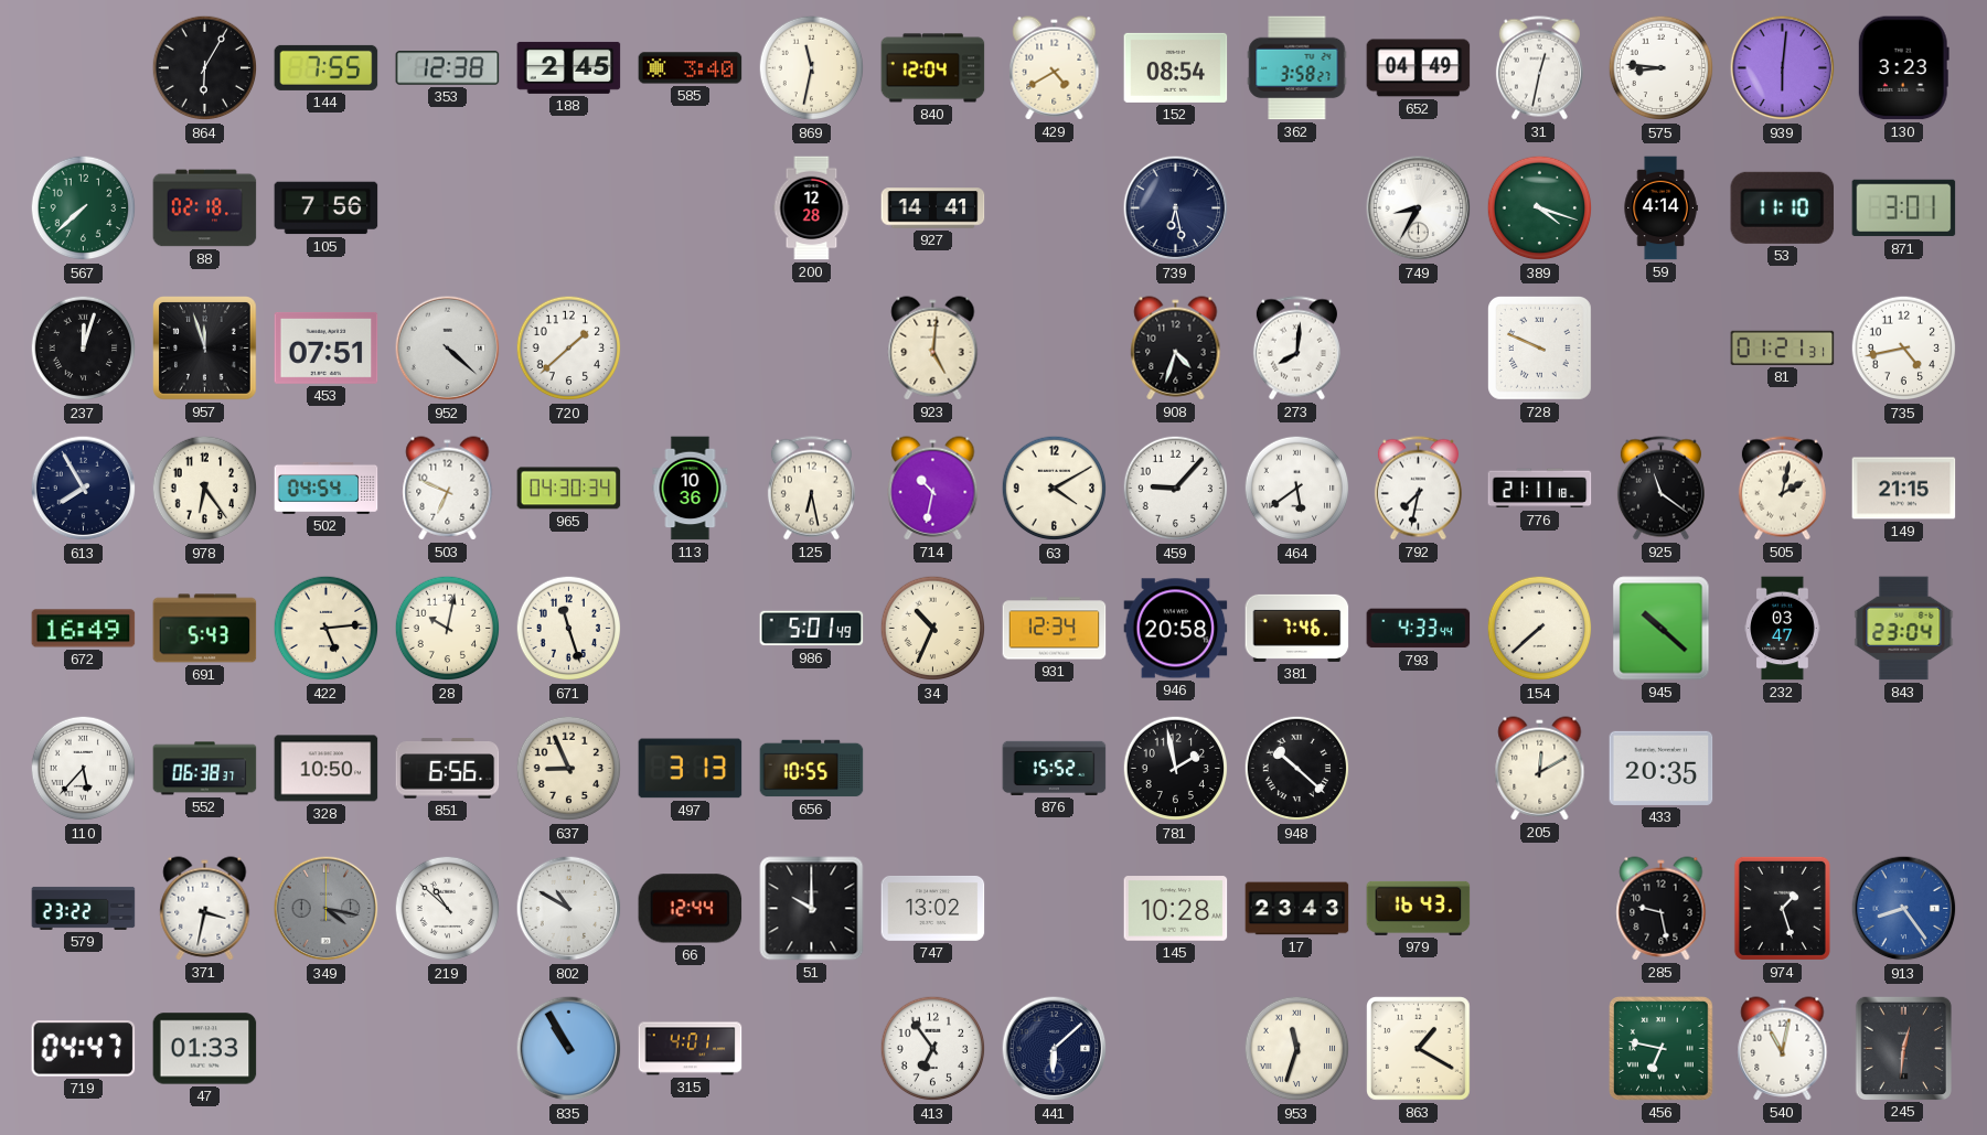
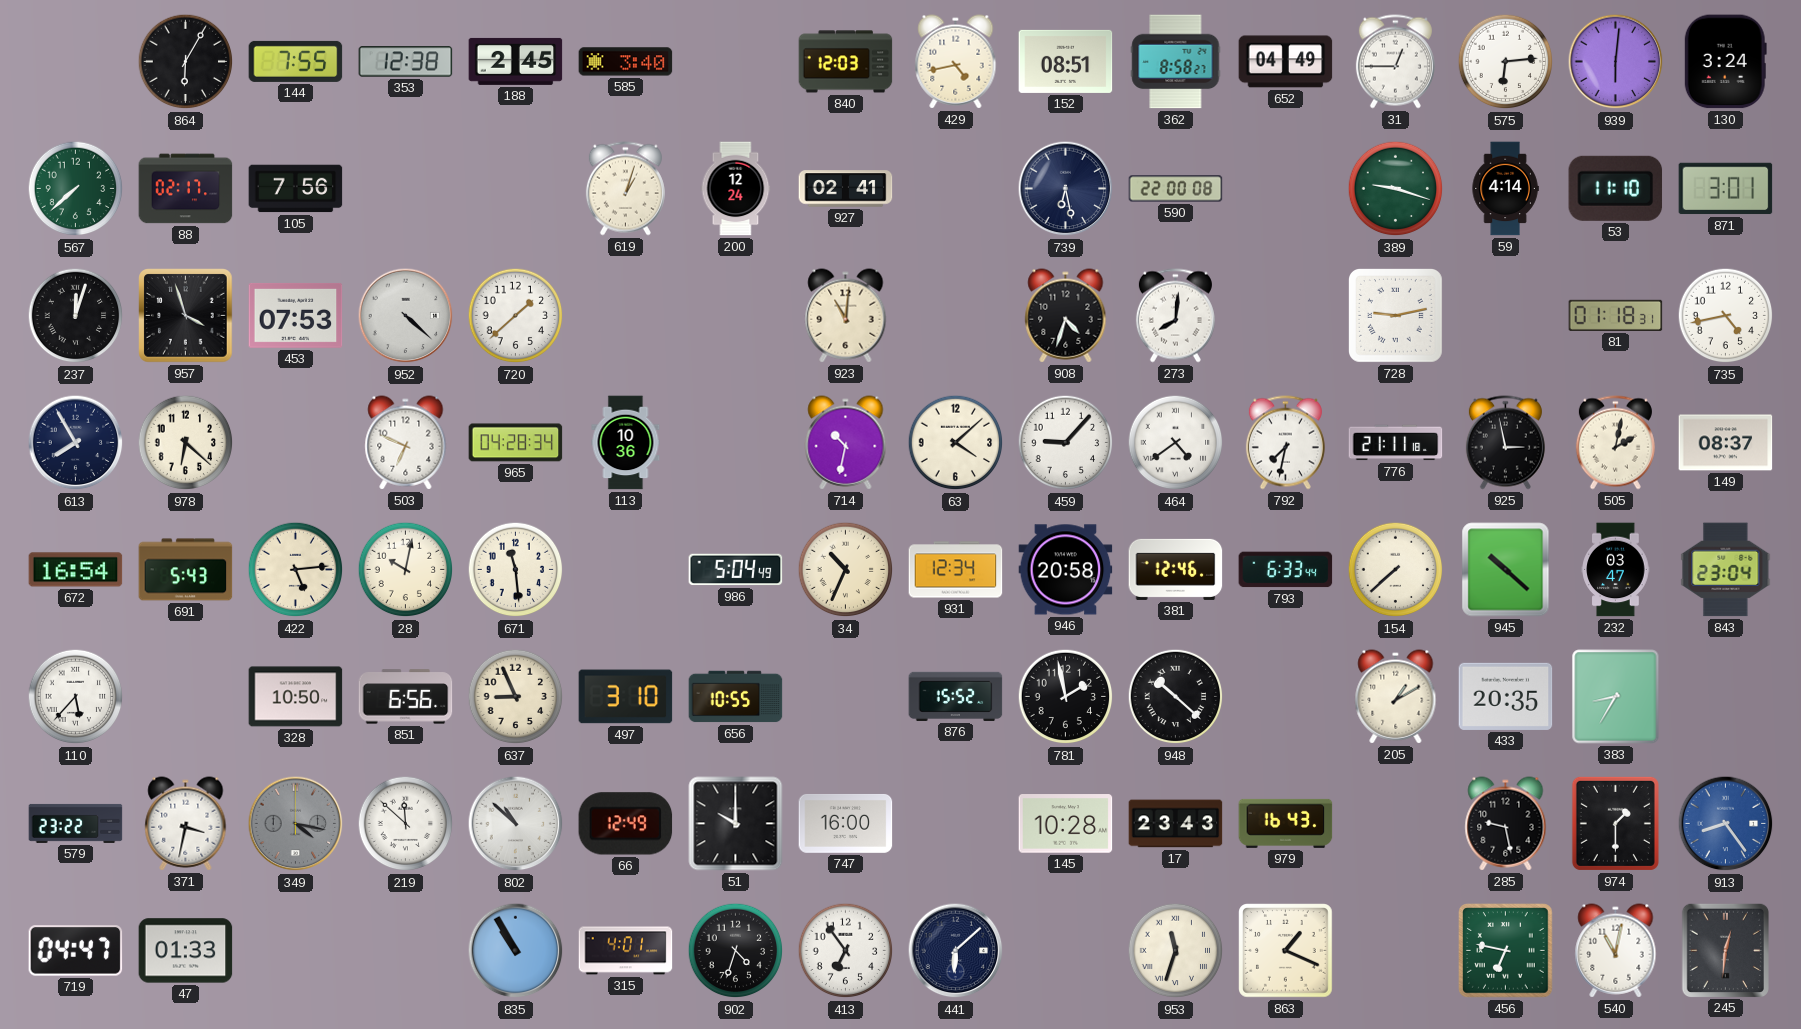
869: 11:32 -> none
840: 12:04 -> 12:03
429: 4:40 -> 4:43
152: 08:54 -> 08:51
362: 3:58 -> 8:58
31: 12:32 -> 12:45
575: 8:46 -> 6:14
130: 3:23 -> 3:24
88: 02:18 -> 02:17
619: none -> 1:03
200: 12:28 -> 12:24
927: 14:41 -> 02:41
590: none -> 22:00
749: 8:35 -> none
389: 4:18 -> 9:18
957: 11:57 -> 3:57
453: 07:51 -> 07:53
923: 5:01 -> 11:01
728: 9:49 -> 9:13
81: 01:21 -> 01:18
978: 6:24 -> 6:22
502: 04:54 -> none
965: 04:30 -> 04:28
125: 6:28 -> none
63: 4:10 -> 4:08
464: 5:39 -> 4:39
925: 11:21 -> 2:58
149: 21:15 -> 08:37
672: 16:49 -> 16:54
671: 11:27 -> 11:29
986: 5:01 -> 5:04
381: 7:46 -> 12:46
793: 4:33 -> 6:33
552: 06:38 -> none
497: 3:13 -> 3:10
205: 12:10 -> 1:10
383: none -> 8:35
219: 10:52 -> 11:52
802: 10:50 -> 10:52
66: 12:44 -> 12:49
747: 13:02 -> 16:00
974: 1:27 -> 1:30
902: none -> 4:33
863: 1:20 -> 1:19
